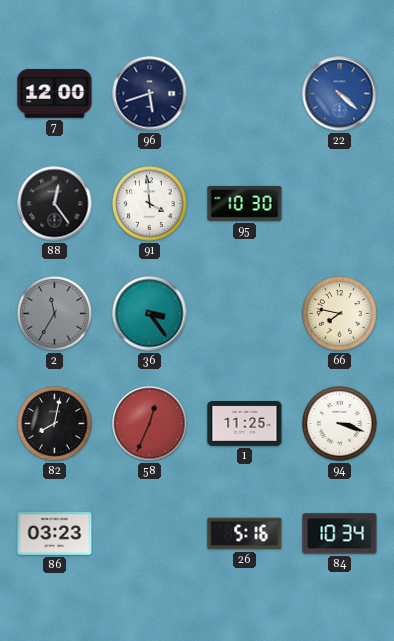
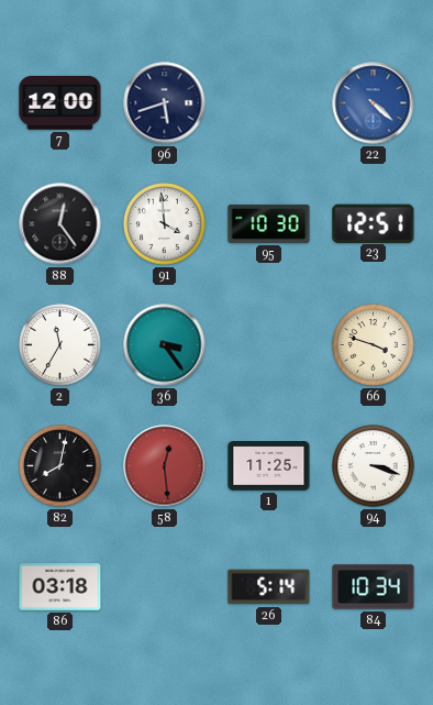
23: none -> 12:51
2 dial: grey -> white
66: 7:47 -> 3:48
58: 12:34 -> 12:29
86: 03:23 -> 03:18
26: 5:16 -> 5:14
